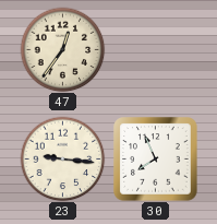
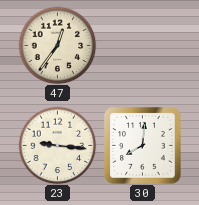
30: 7:56 -> 8:01
